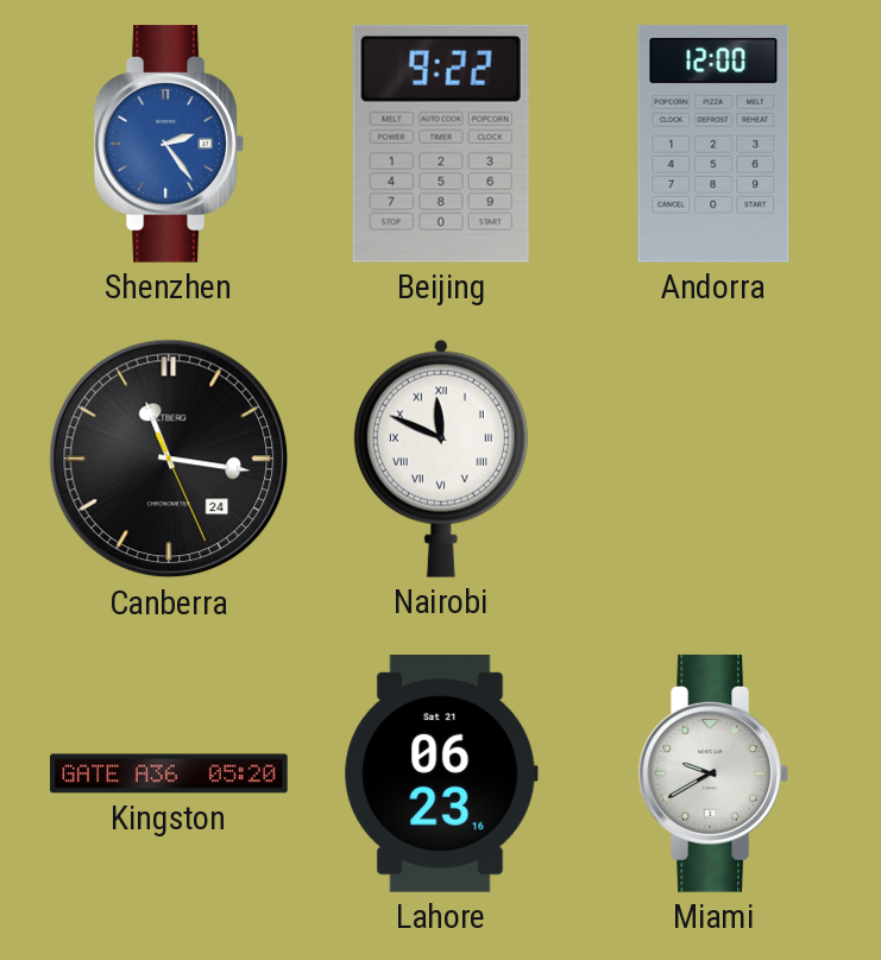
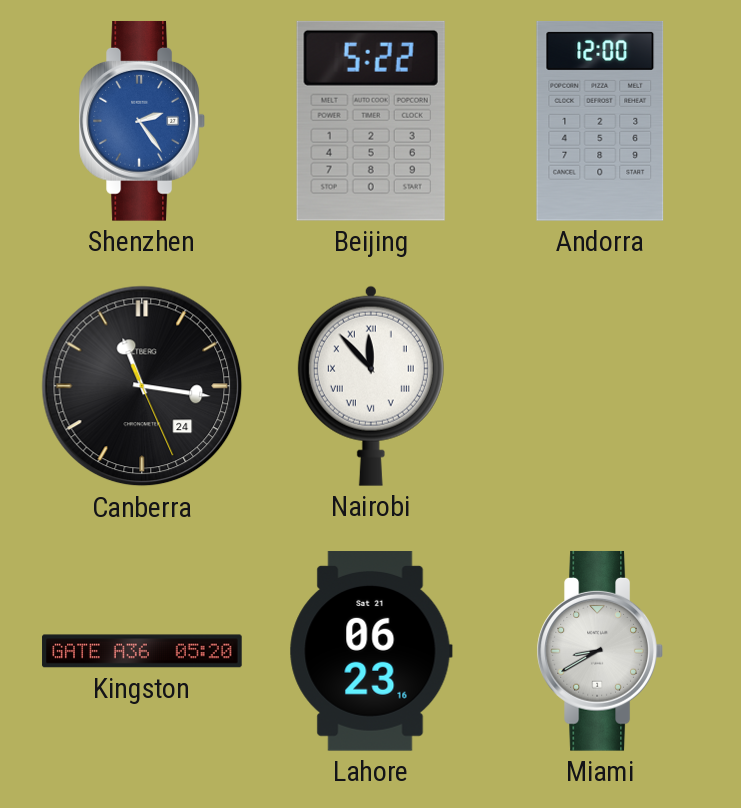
Beijing: 9:22 -> 5:22
Nairobi: 11:49 -> 11:53
Miami: 9:40 -> 8:40
